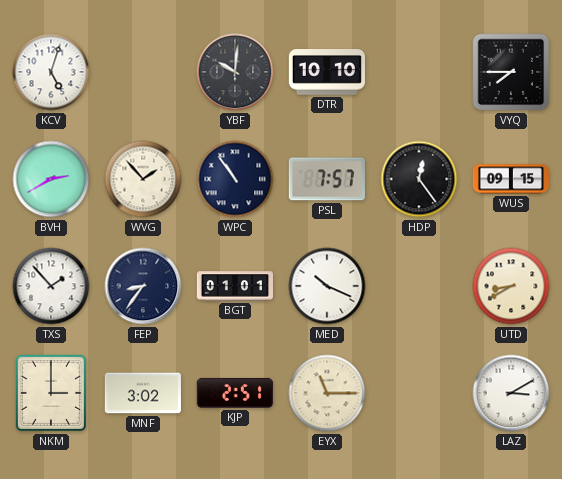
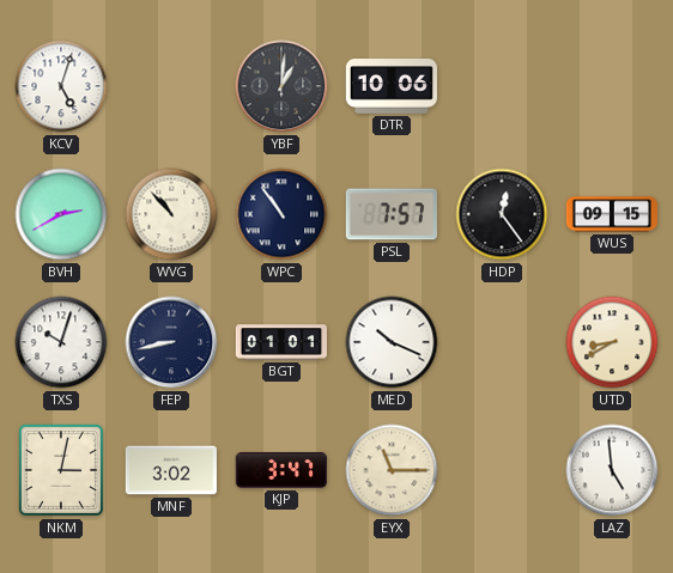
YBF: 10:01 -> 1:01
DTR: 10:10 -> 10:06
VYQ: 7:45 -> none
WVG: 1:53 -> 10:53
TXS: 1:53 -> 10:03
FEP: 8:36 -> 8:43
NKM: 3:00 -> 3:02
KJP: 2:51 -> 3:47
LAZ: 3:10 -> 4:59
